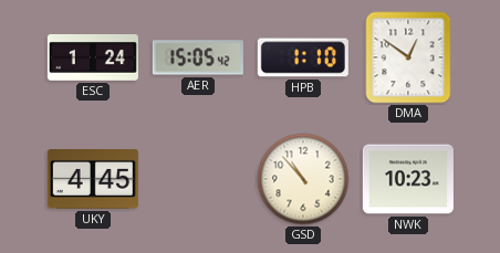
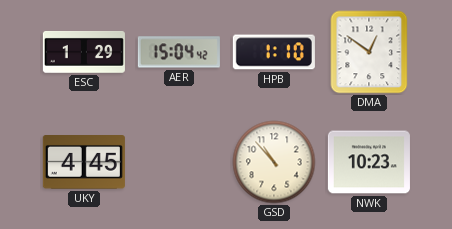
ESC: 1:24 -> 1:29
AER: 15:05 -> 15:04
